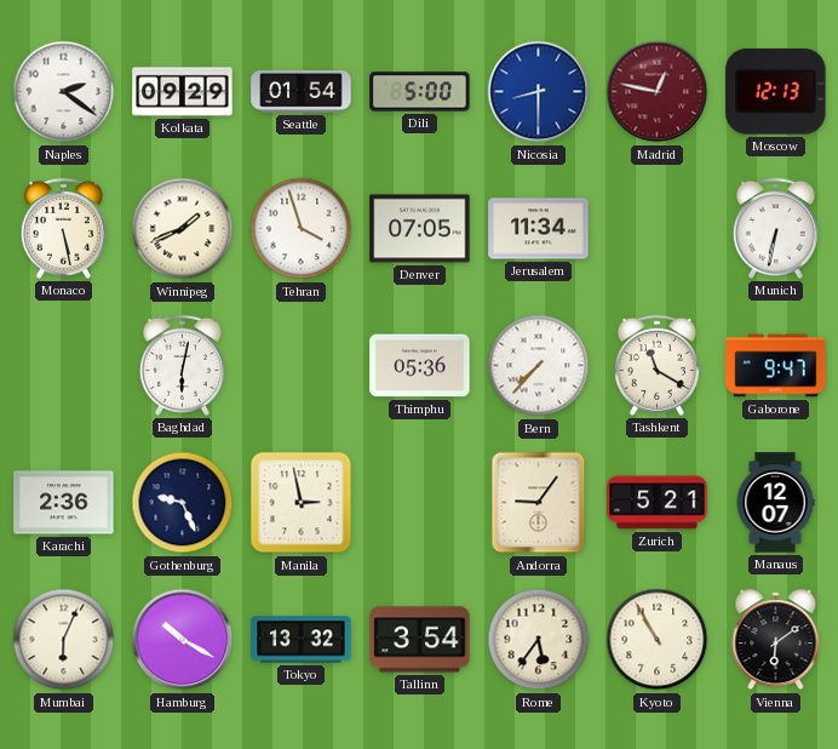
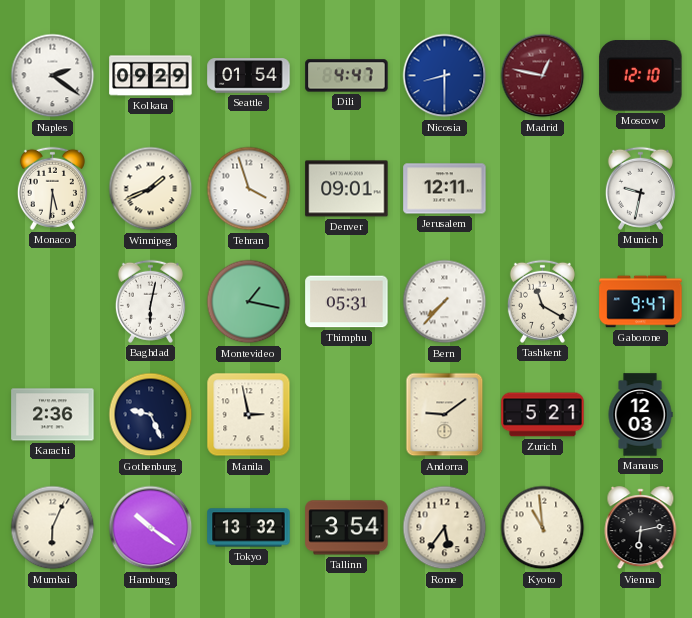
Dili: 5:00 -> 4:47
Moscow: 12:13 -> 12:10
Monaco: 5:28 -> 5:31
Denver: 07:05 -> 09:01
Jerusalem: 11:34 -> 12:11
Munich: 6:32 -> 9:32
Montevideo: none -> 1:17
Thimphu: 05:36 -> 05:31
Andorra: 9:06 -> 9:09
Manaus: 12:07 -> 12:03
Hamburg: 10:20 -> 10:21
Kyoto: 10:55 -> 10:59
Vienna: 6:09 -> 6:13
